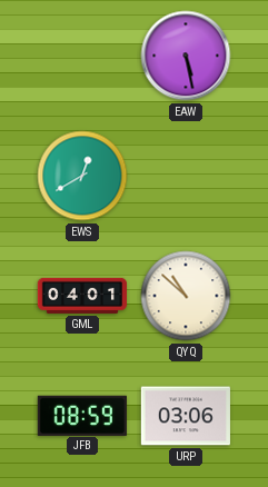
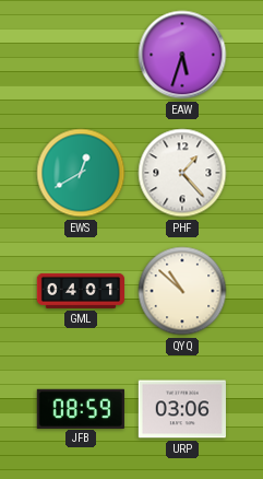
EAW: 5:28 -> 5:33
PHF: none -> 1:23
